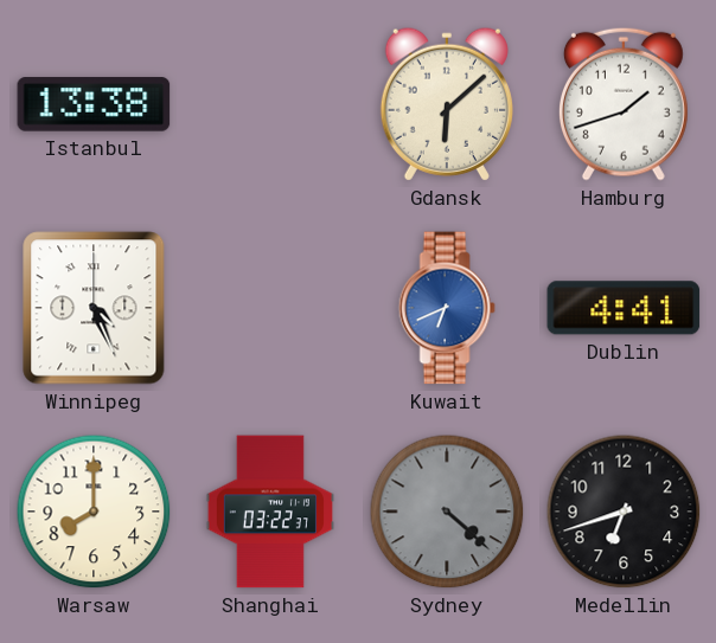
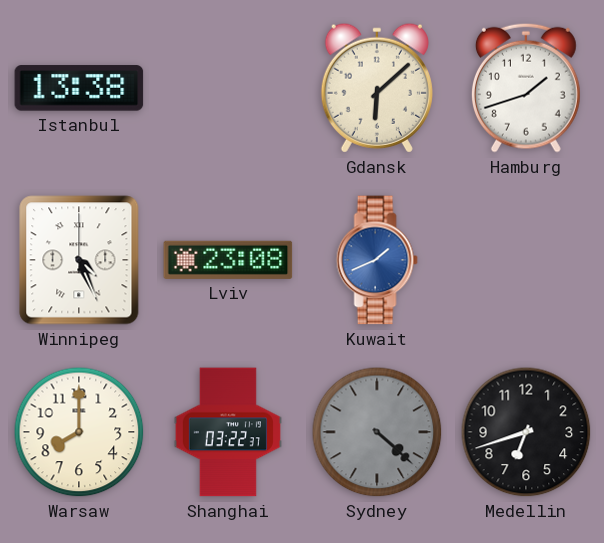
Lviv: none -> 23:08
Kuwait: 6:41 -> 1:41
Dublin: 4:41 -> none
